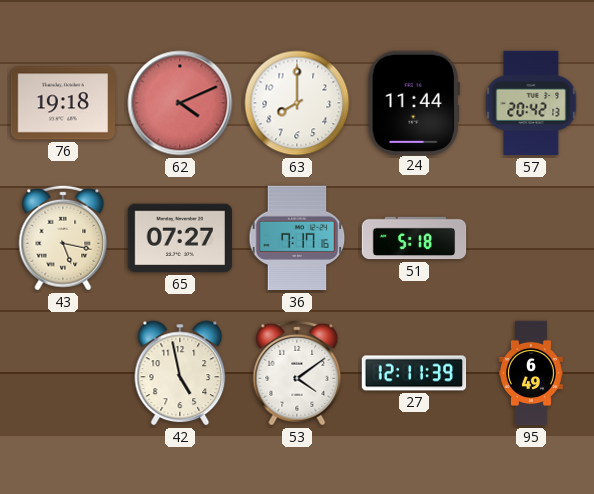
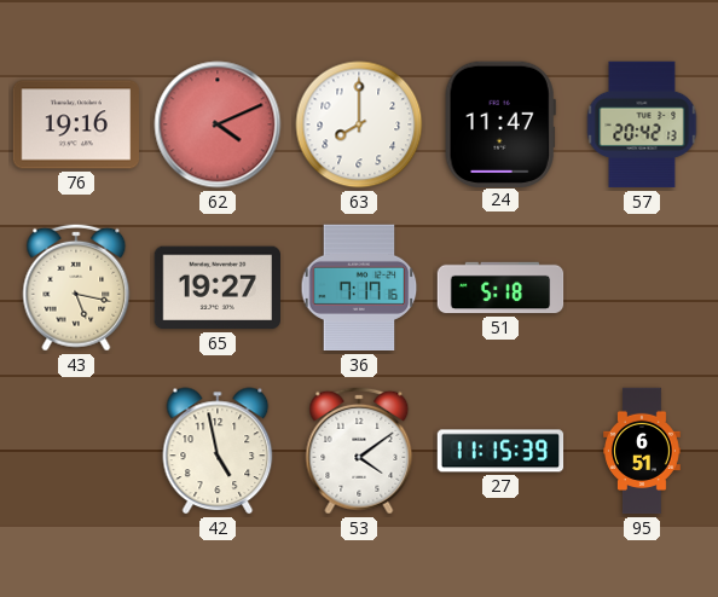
76: 19:18 -> 19:16
24: 11:44 -> 11:47
65: 07:27 -> 19:27
27: 12:11 -> 11:15
95: 6:49 -> 6:51
